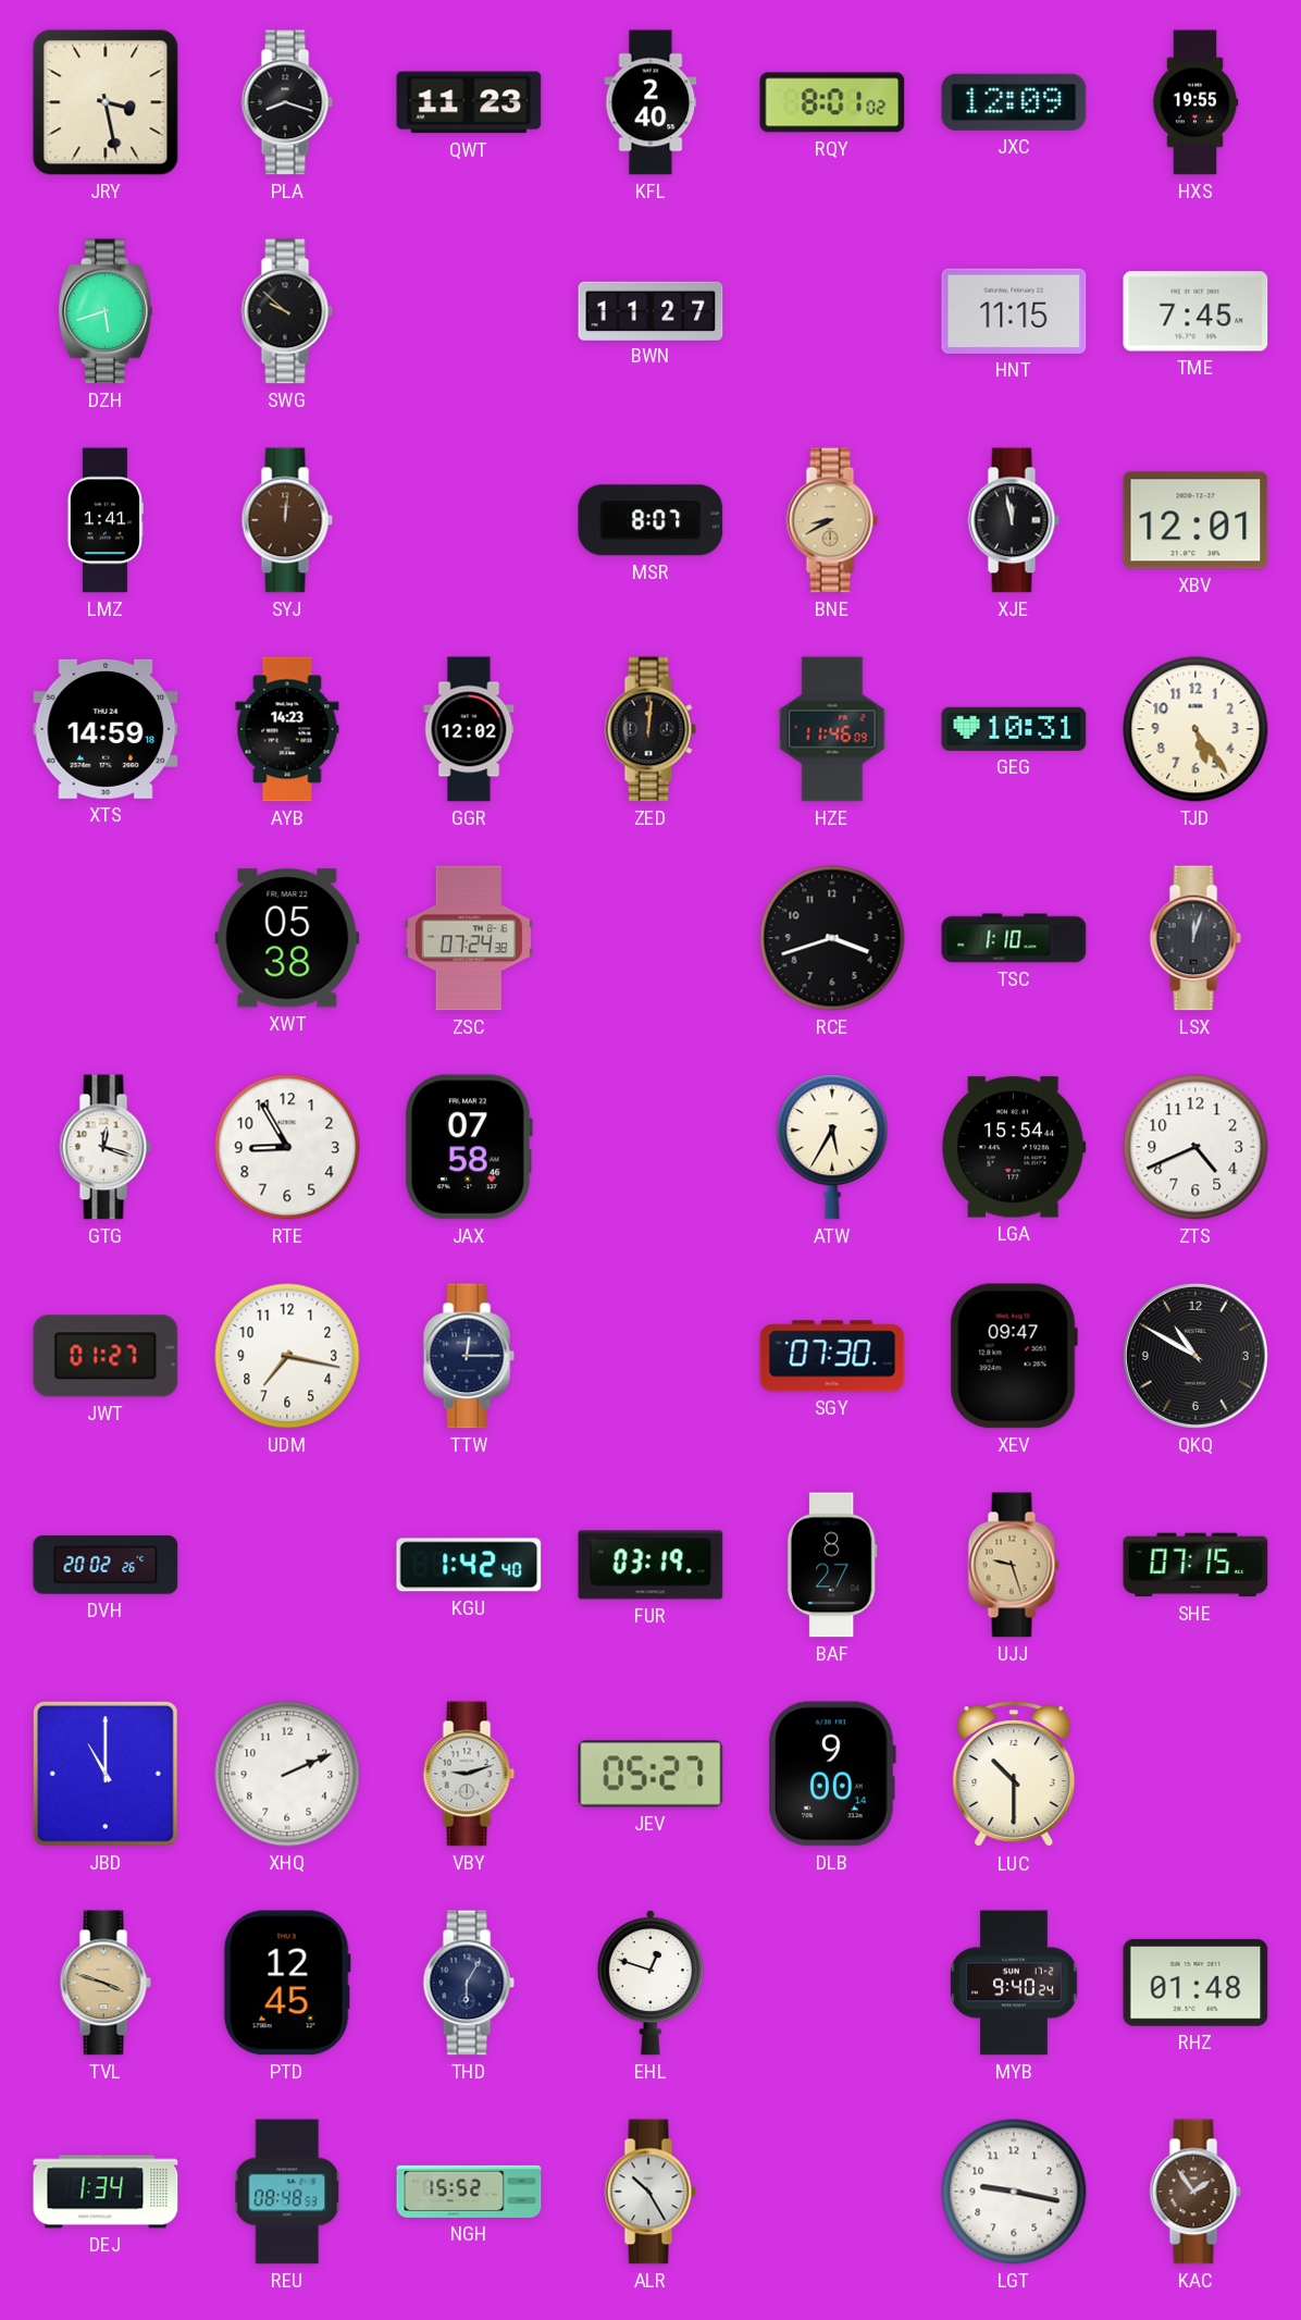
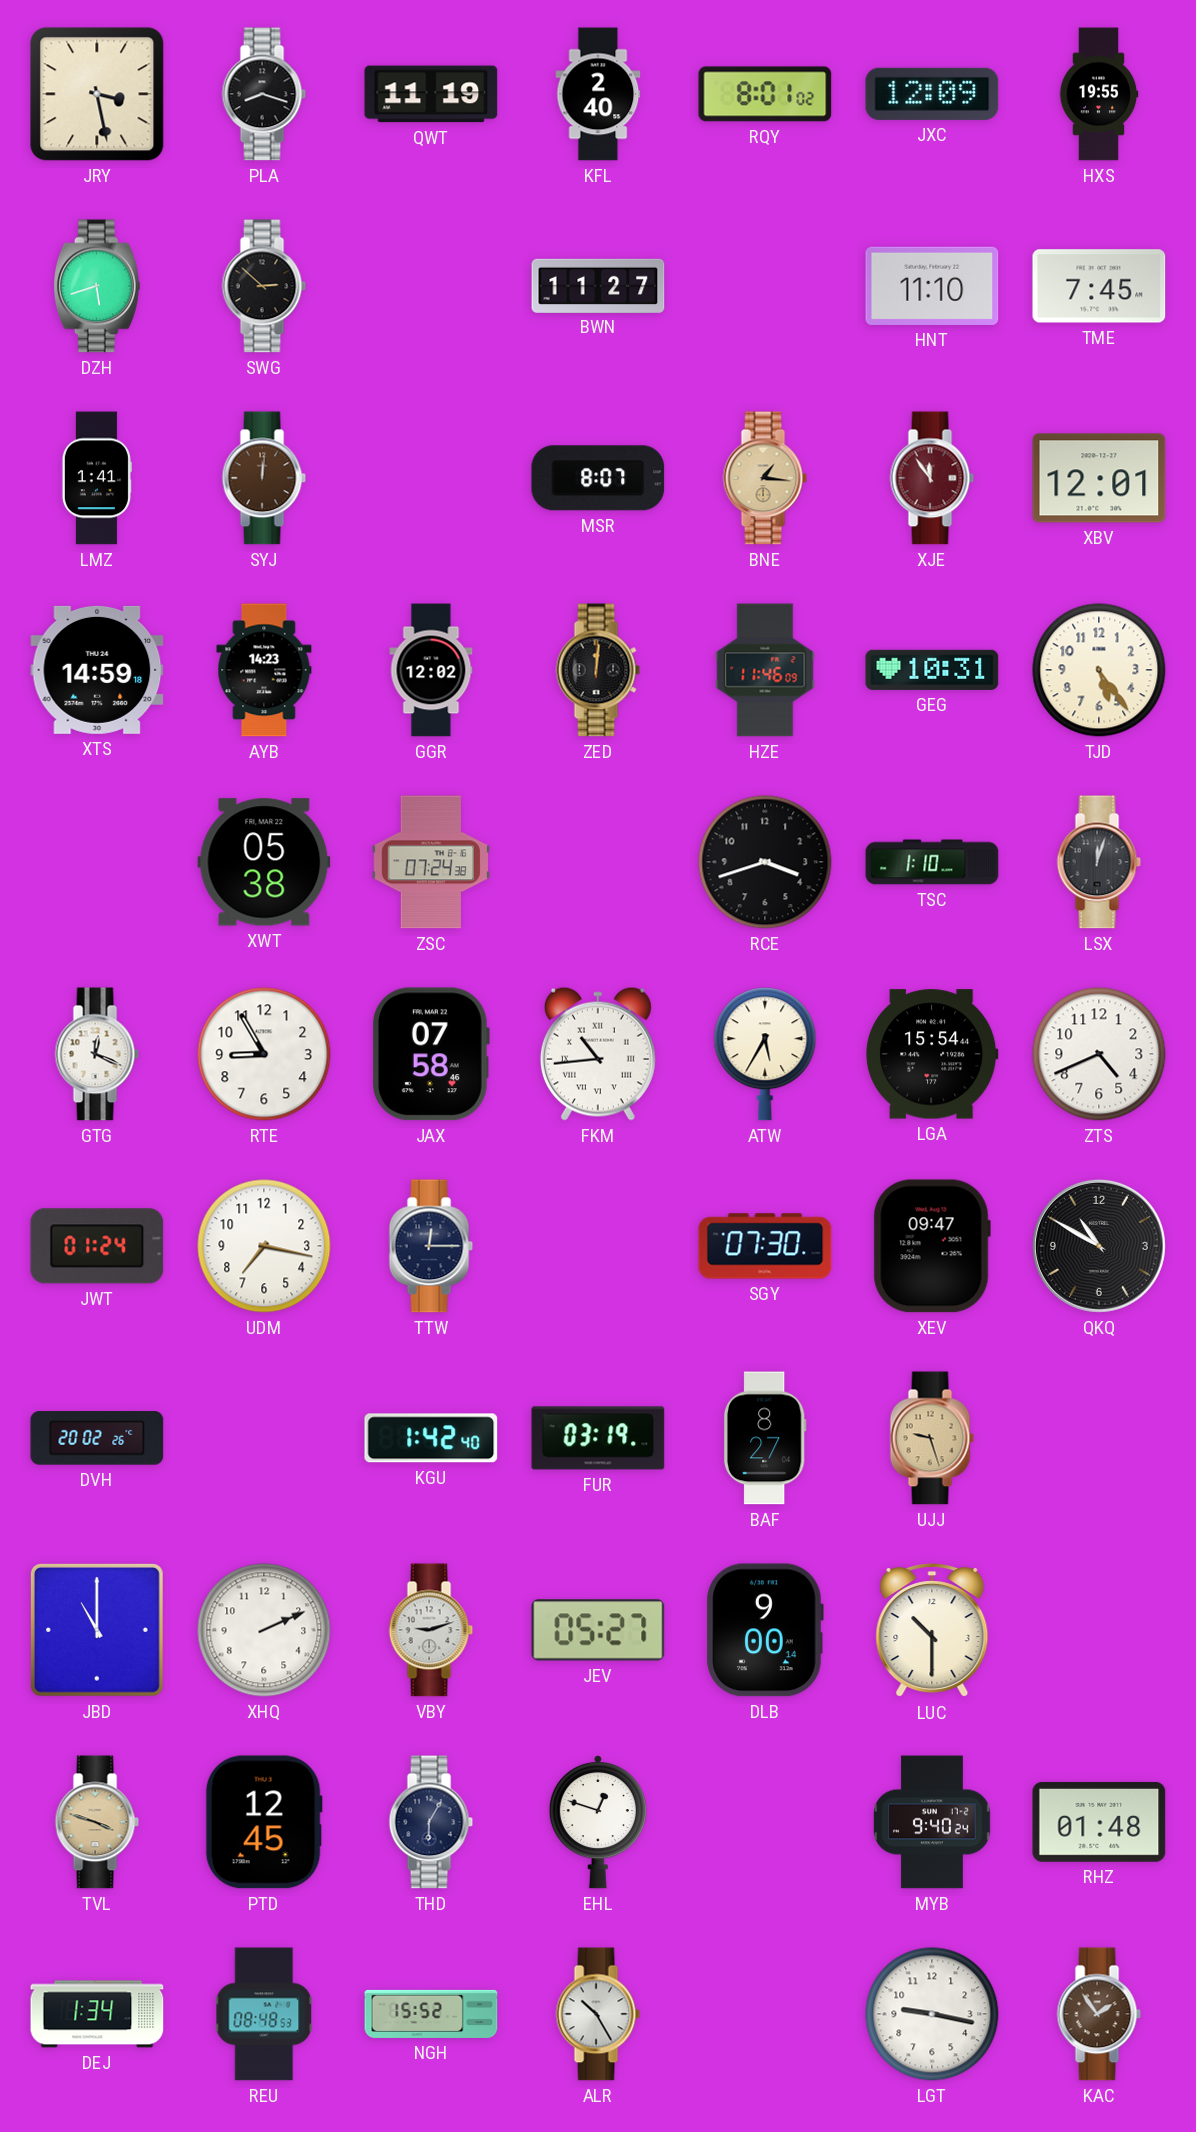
QWT: 11:23 -> 11:19
SWG: 9:52 -> 2:52
HNT: 11:15 -> 11:10
BNE: 8:40 -> 1:16
XJE: 11:58 -> 11:54
XJE dial: black -> burgundy
GTG: 12:18 -> 12:19
FKM: none -> 10:44
JWT: 01:27 -> 01:24
SHE: 07:15 -> none
